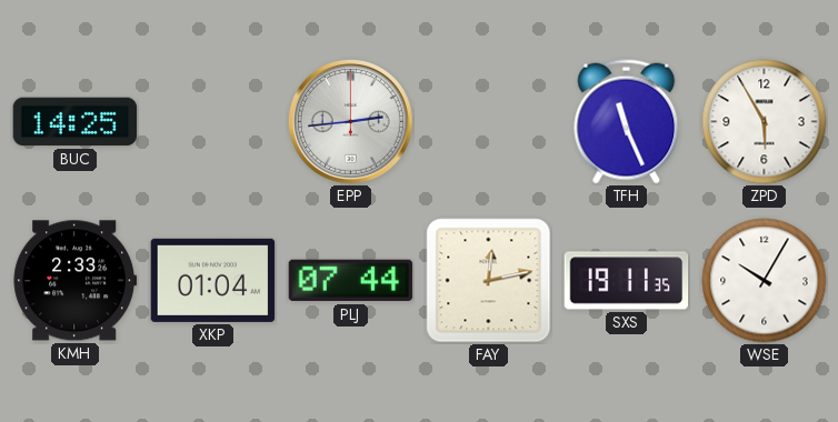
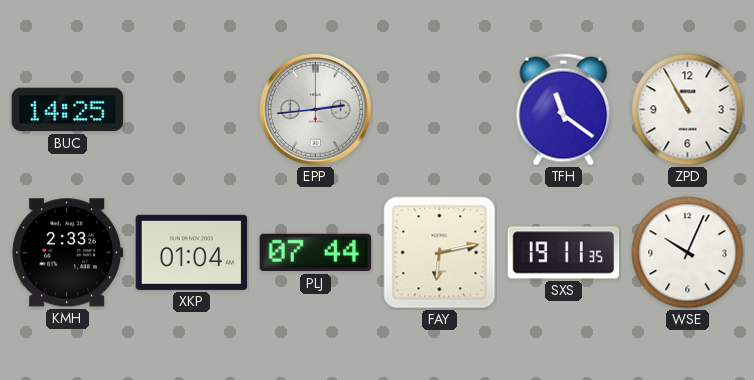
TFH: 11:26 -> 11:21
ZPD: 5:55 -> 10:55
FAY: 12:13 -> 6:13
WSE: 10:05 -> 10:04
